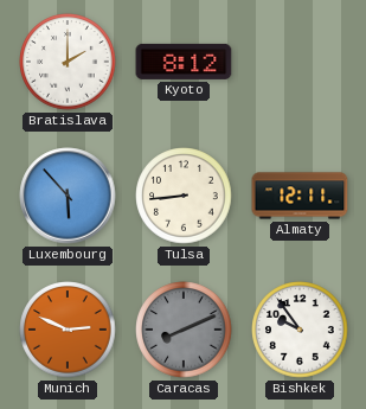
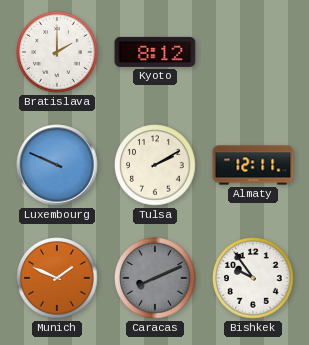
Luxembourg: 5:53 -> 9:49
Tulsa: 8:44 -> 2:10
Munich: 2:49 -> 1:49
